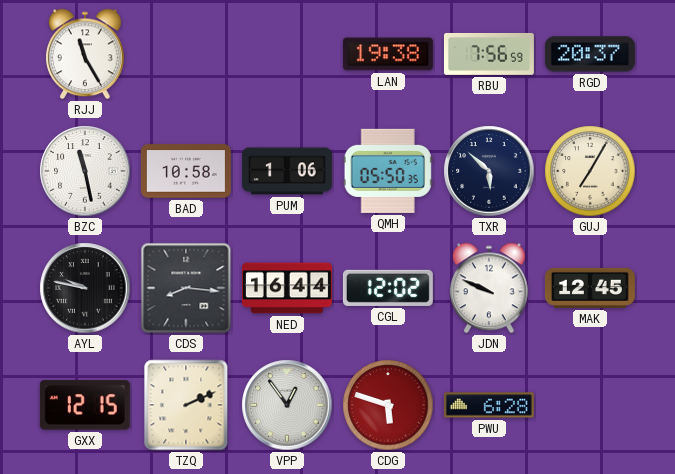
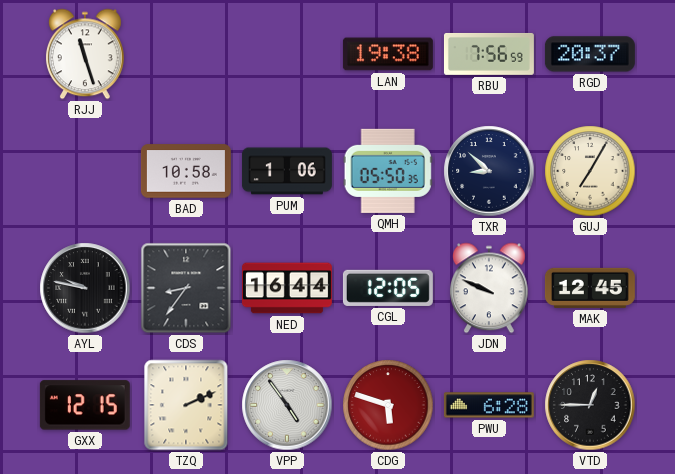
RJJ: 11:25 -> 11:27
BZC: 11:28 -> none
TXR: 5:52 -> 8:52
CDS: 8:16 -> 8:36
CGL: 12:02 -> 12:05
VPP: 12:54 -> 4:54
VTD: none -> 12:45
